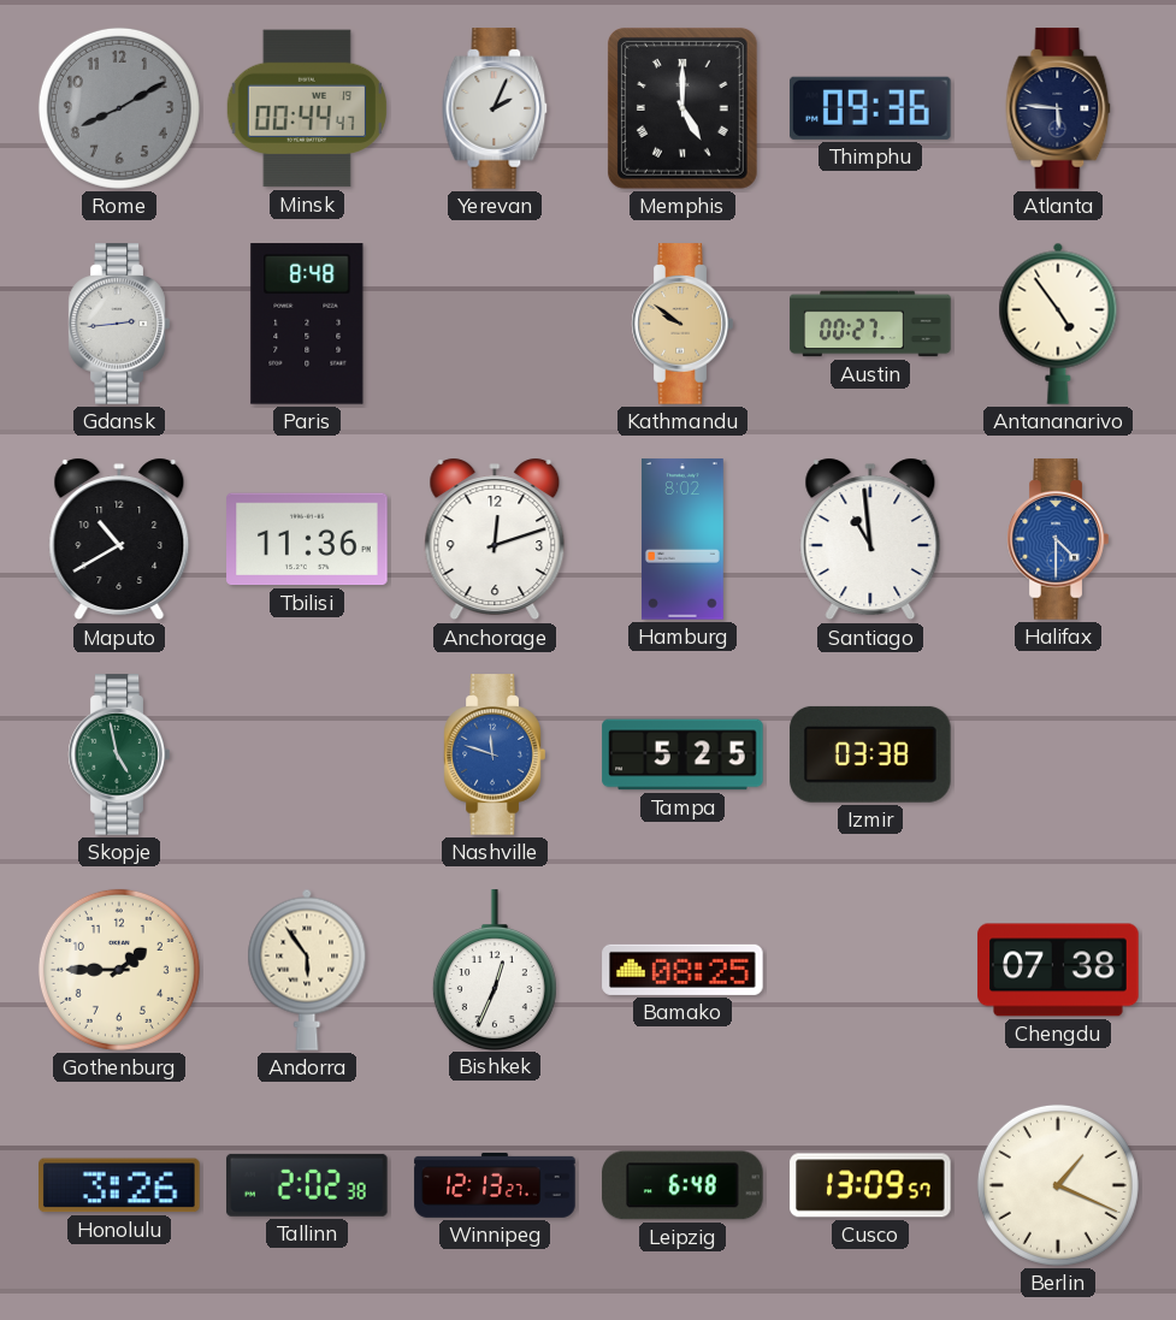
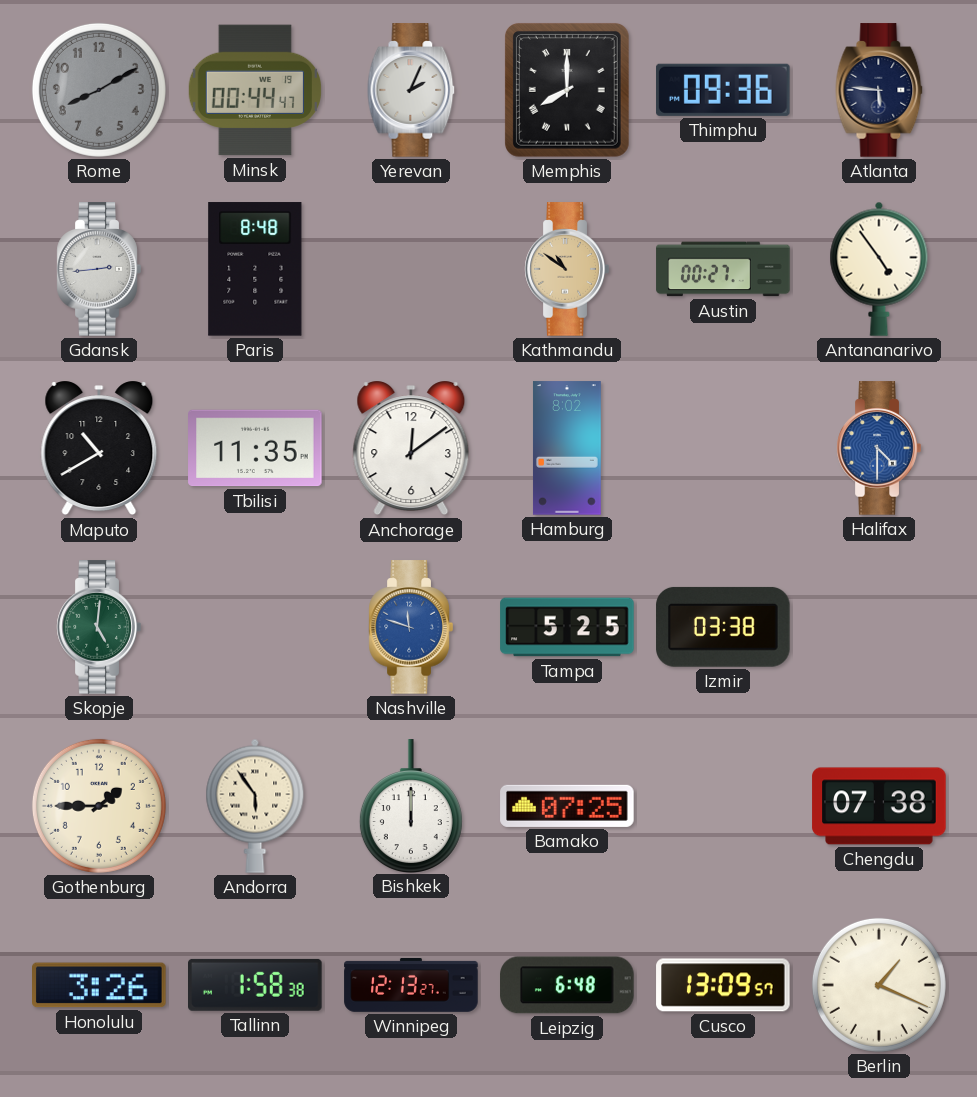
Memphis: 5:00 -> 8:00
Kathmandu: 9:51 -> 10:51
Tbilisi: 11:36 -> 11:35
Anchorage: 12:12 -> 12:09
Santiago: 10:59 -> none
Skopje: 4:58 -> 5:01
Bishkek: 12:34 -> 12:00
Bamako: 08:25 -> 07:25
Tallinn: 2:02 -> 1:58
